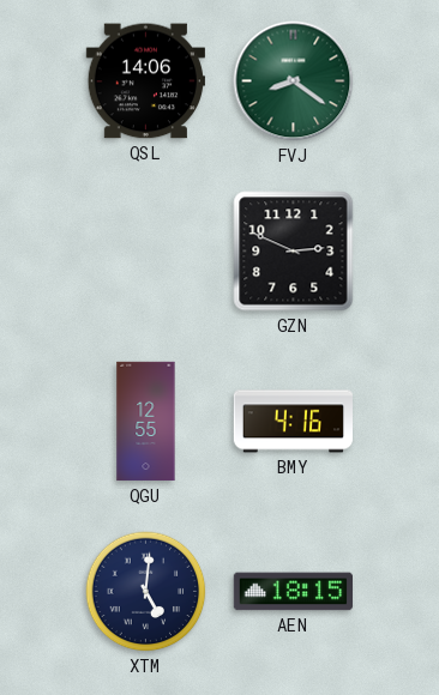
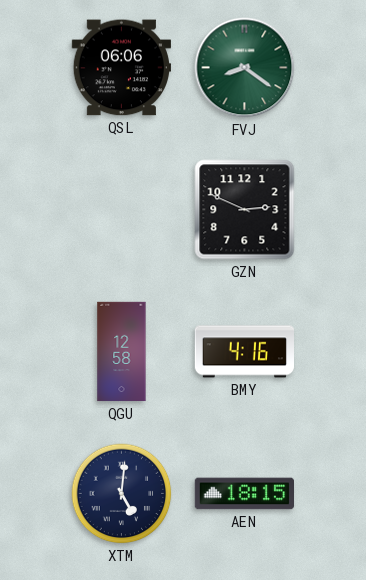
QSL: 14:06 -> 06:06
QGU: 12:55 -> 12:58
